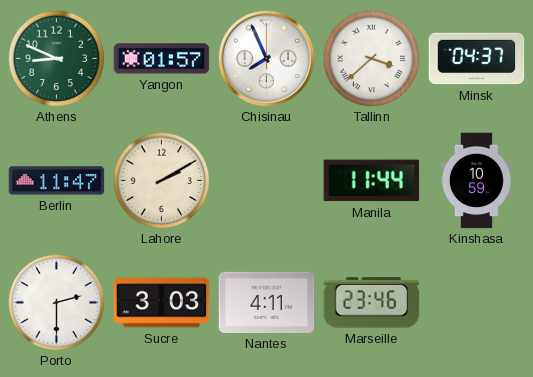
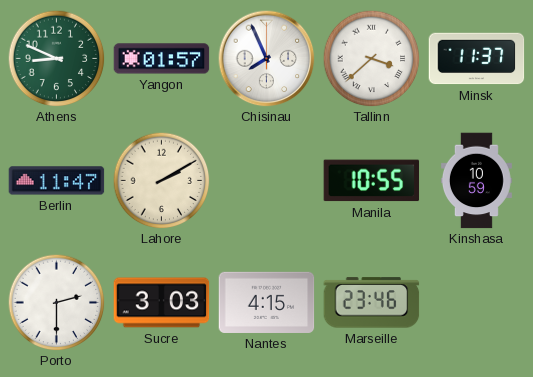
Minsk: 04:37 -> 11:37
Manila: 11:44 -> 10:55
Nantes: 4:11 -> 4:15
